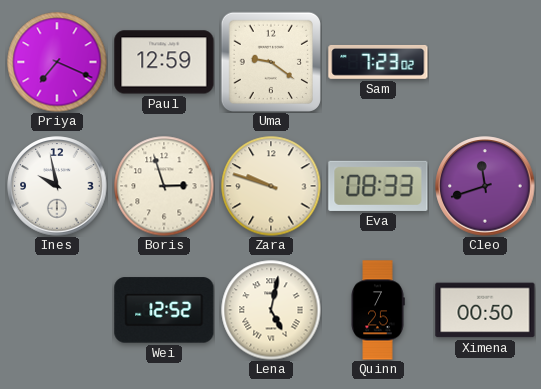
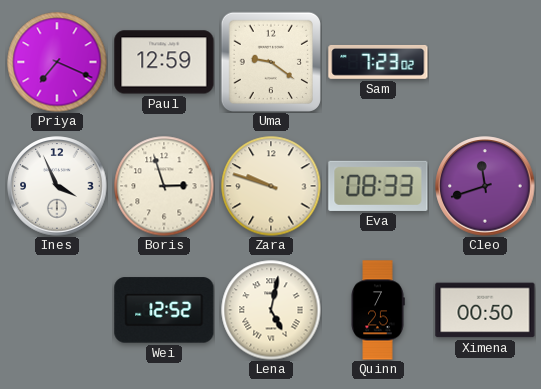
Ines: 9:58 -> 3:56
